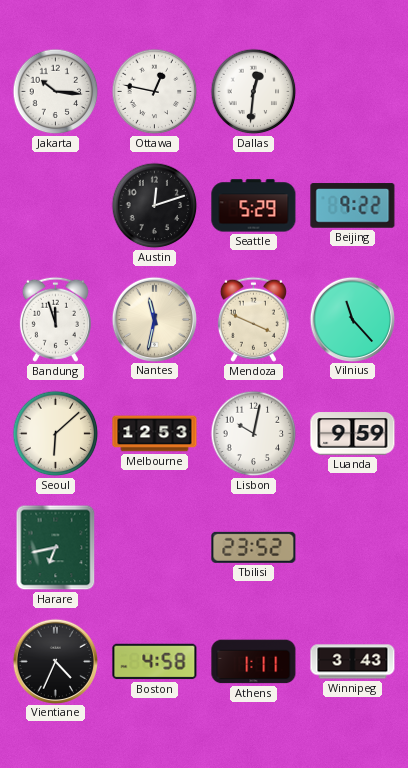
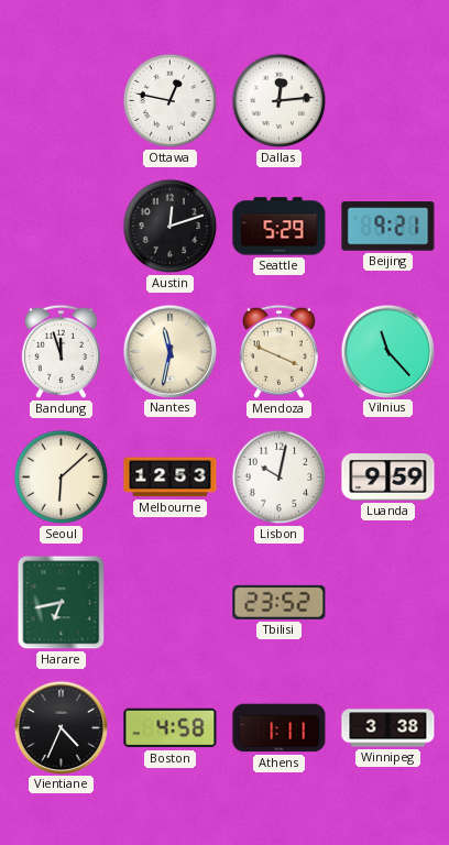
Jakarta: 10:16 -> none
Dallas: 12:31 -> 12:14
Beijing: 9:22 -> 9:21
Winnipeg: 3:43 -> 3:38
